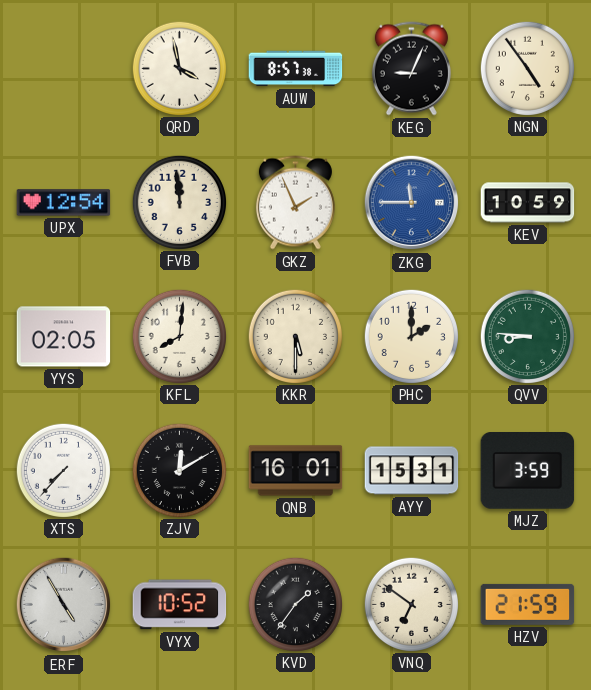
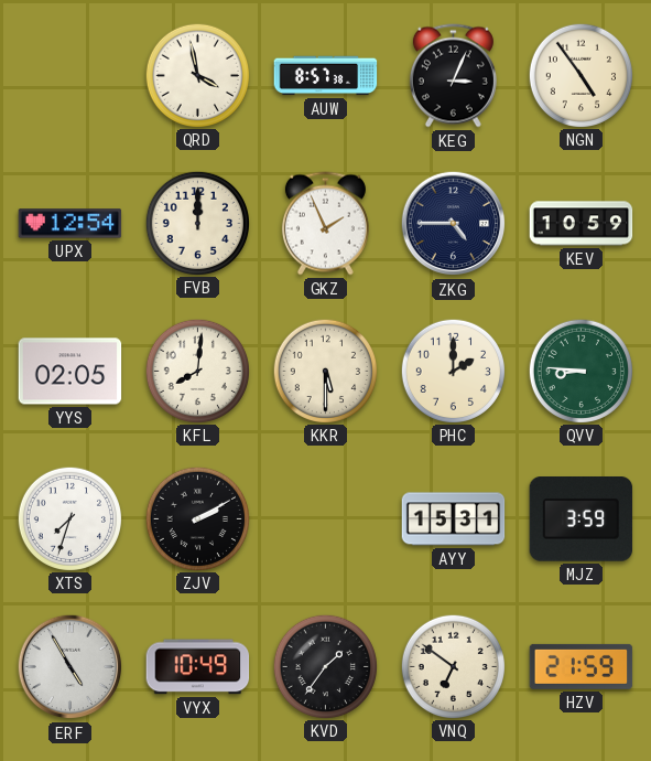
KEG: 9:04 -> 3:04
FVB: 11:59 -> 12:00
ZKG: 11:45 -> 4:45
ZKG dial: blue -> navy
XTS: 7:37 -> 7:33
ZJV: 12:10 -> 2:10
QNB: 16:01 -> none
VYX: 10:52 -> 10:49
